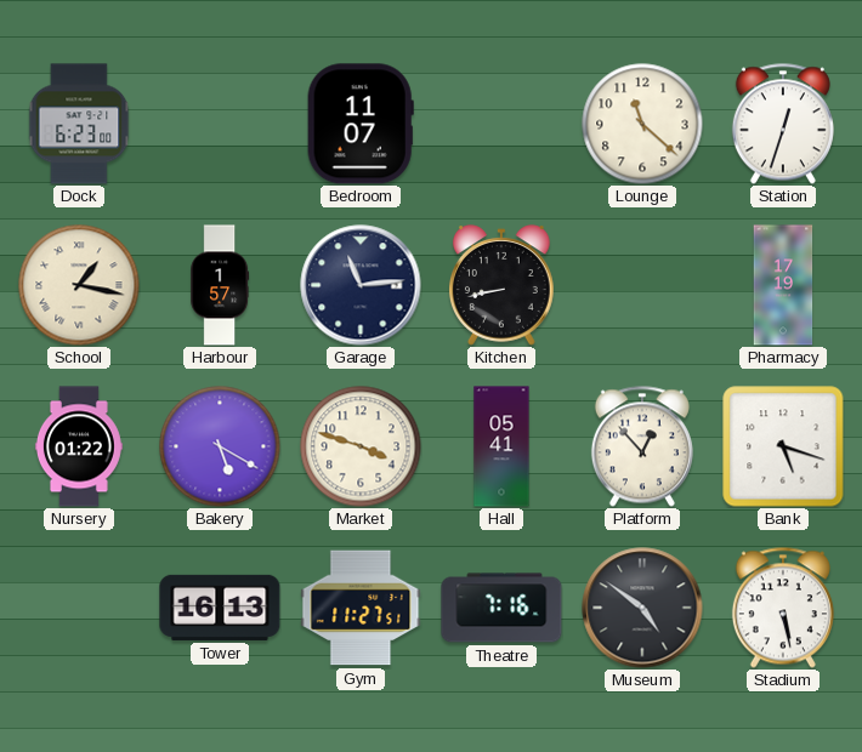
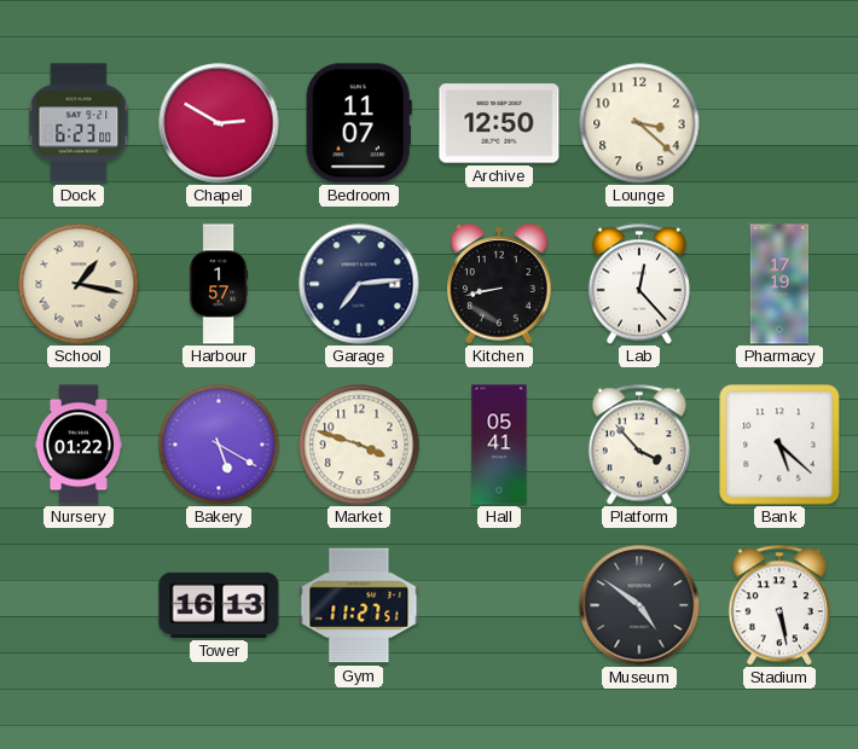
Chapel: none -> 2:50
Archive: none -> 12:50
Lounge: 11:22 -> 3:22
Station: 12:33 -> none
Garage: 11:14 -> 7:14
Lab: none -> 12:23
Platform: 12:53 -> 3:53
Bank: 5:18 -> 5:22
Theatre: 7:16 -> none
